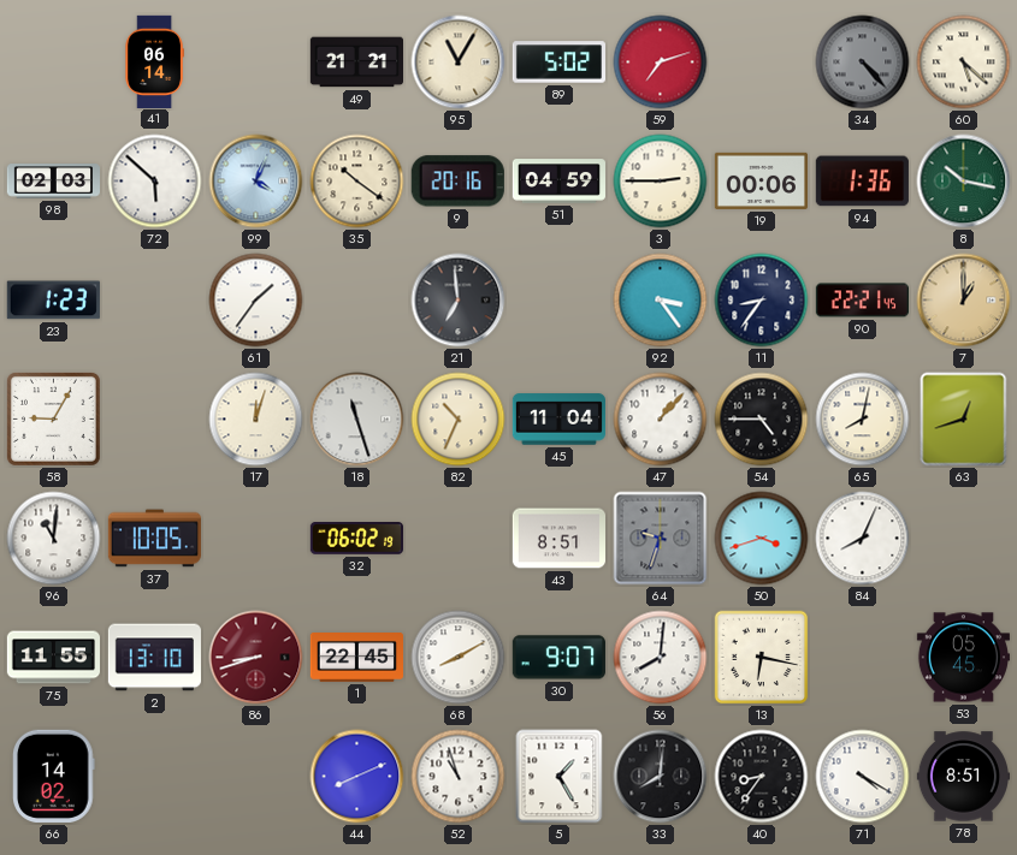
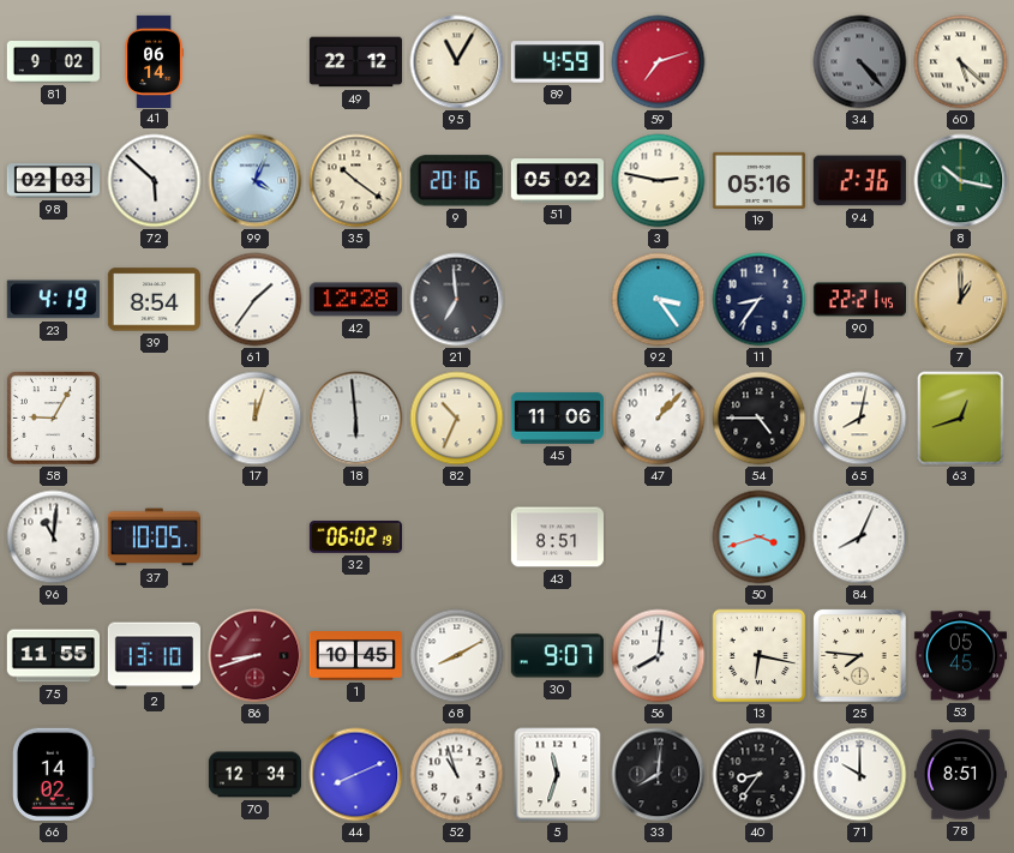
81: none -> 9:02
49: 21:21 -> 22:12
89: 5:02 -> 4:59
51: 04:59 -> 05:02
3: 2:45 -> 2:47
19: 00:06 -> 05:16
94: 1:36 -> 2:36
23: 1:23 -> 4:19
39: none -> 8:54
42: none -> 12:28
18: 11:27 -> 5:59
45: 11:04 -> 11:06
64: 9:33 -> none
1: 22:45 -> 10:45
25: none -> 7:46
70: none -> 12:34
5: 1:25 -> 11:33
71: 4:20 -> 10:00
